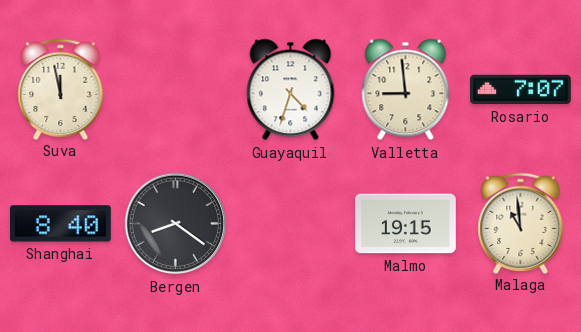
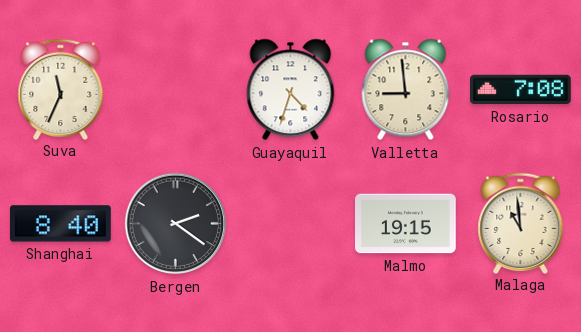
Suva: 11:58 -> 11:34
Rosario: 7:07 -> 7:08
Bergen: 8:21 -> 2:21
